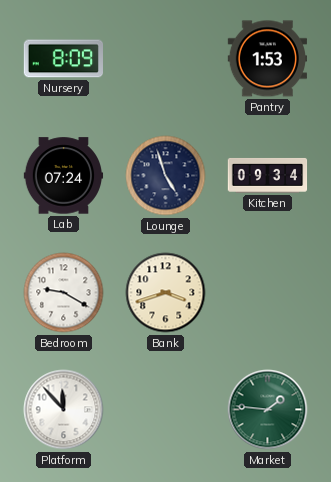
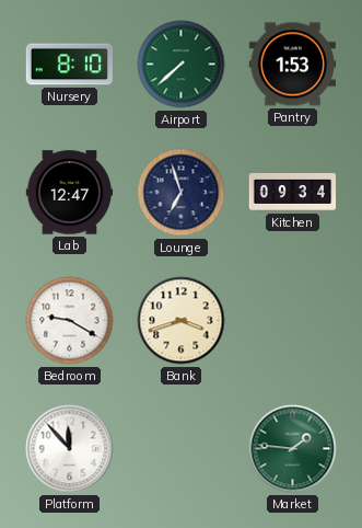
Nursery: 8:09 -> 8:10
Airport: none -> 7:38
Lab: 07:24 -> 12:47
Lounge: 4:57 -> 6:57
